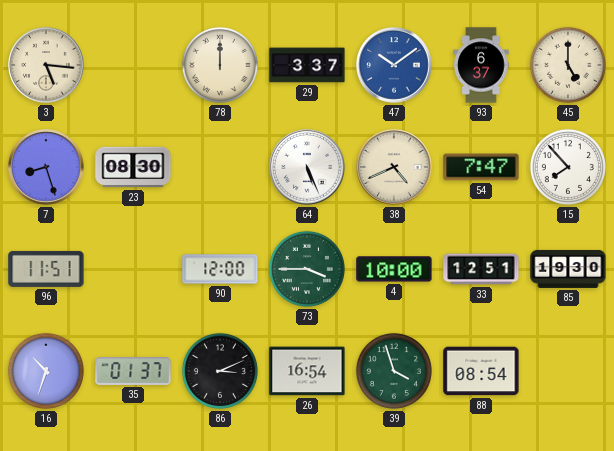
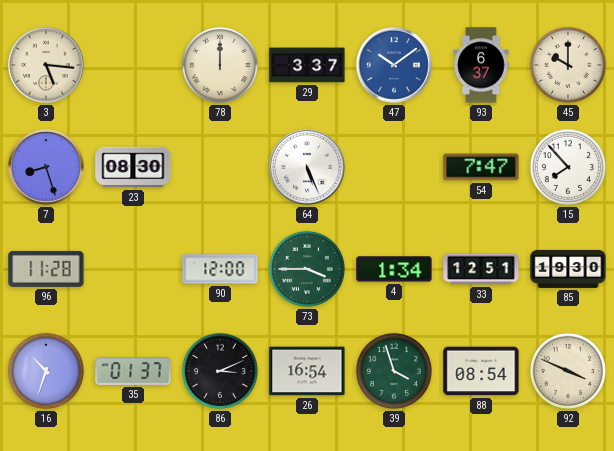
45: 5:00 -> 10:00
38: 4:41 -> none
96: 11:51 -> 11:28
4: 10:00 -> 1:34
92: none -> 3:49
